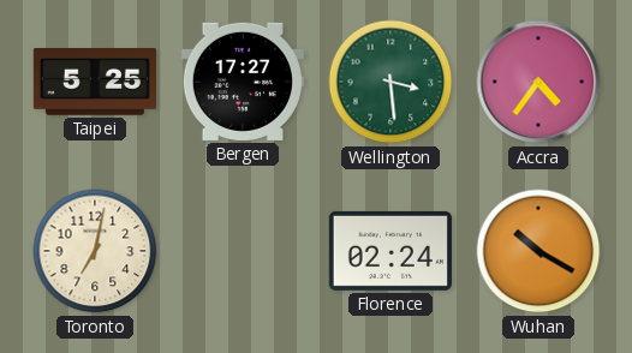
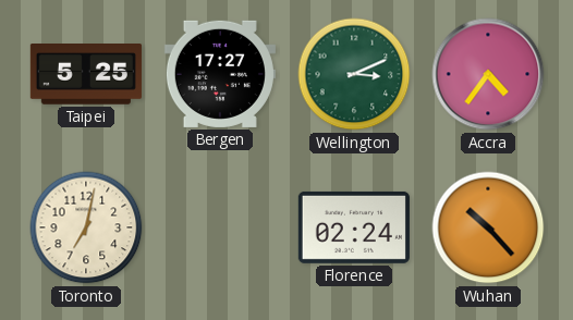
Wellington: 3:29 -> 3:11
Wuhan: 10:20 -> 10:23
